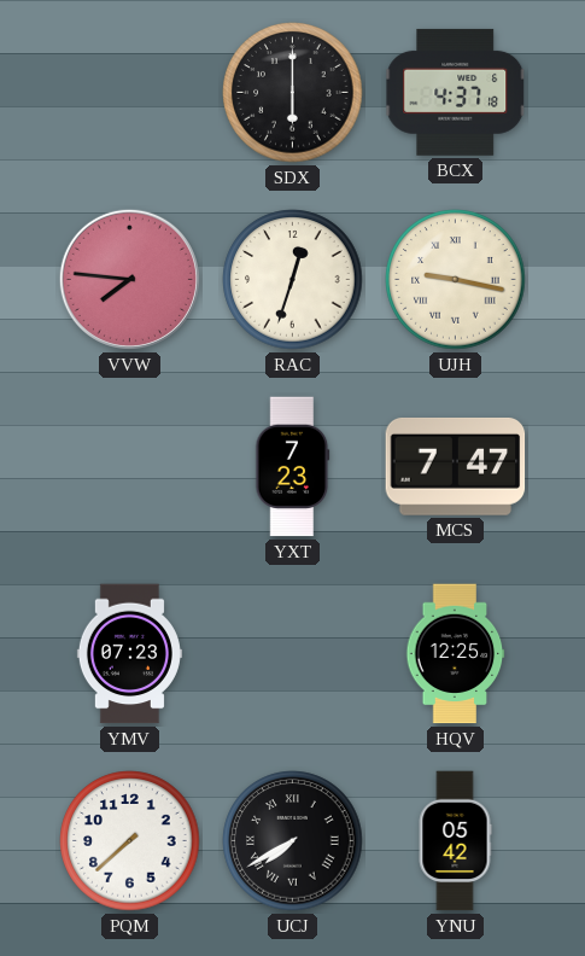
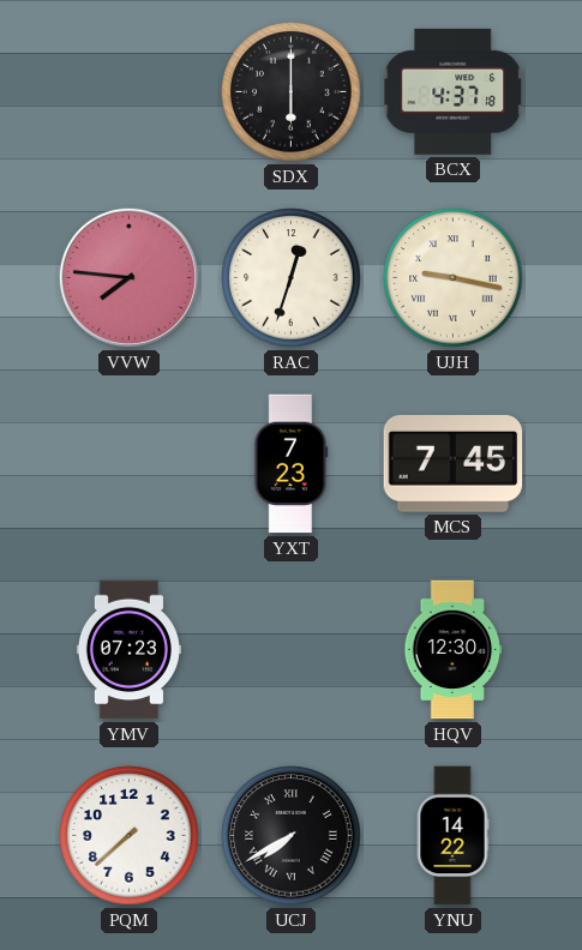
MCS: 7:47 -> 7:45
HQV: 12:25 -> 12:30
YNU: 05:42 -> 14:22
